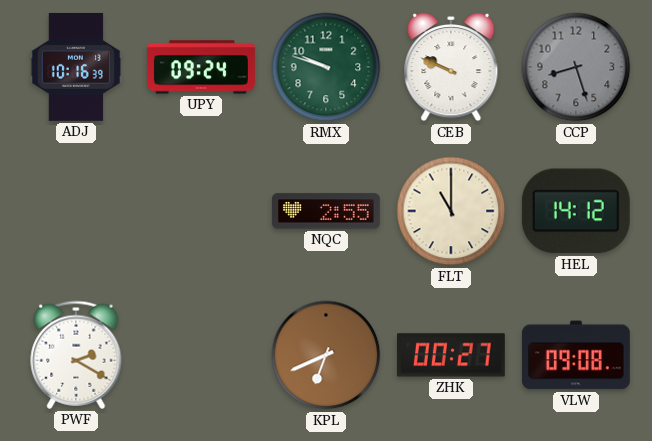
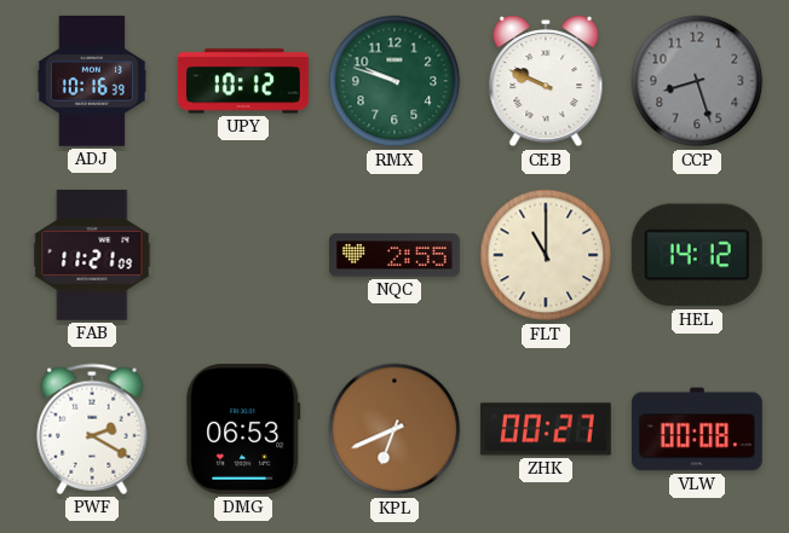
UPY: 09:24 -> 10:12
FAB: none -> 11:21
DMG: none -> 06:53
VLW: 09:08 -> 00:08
